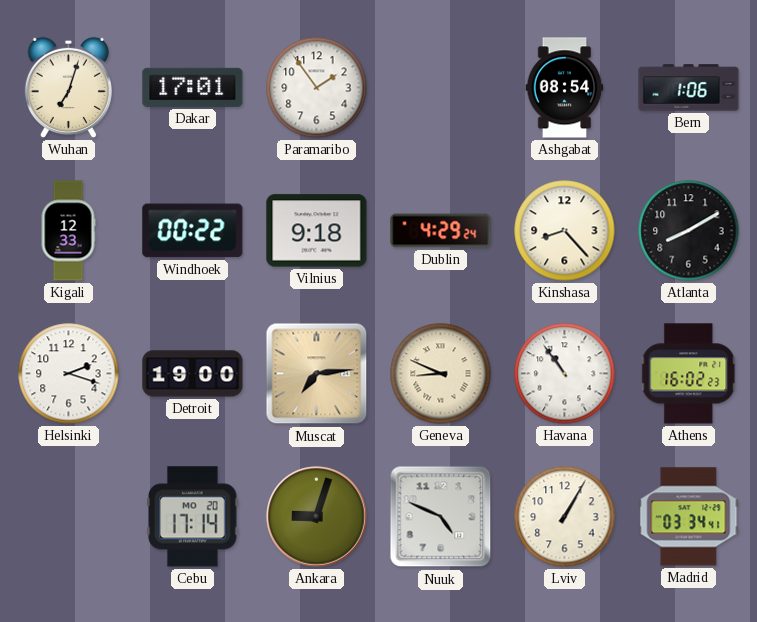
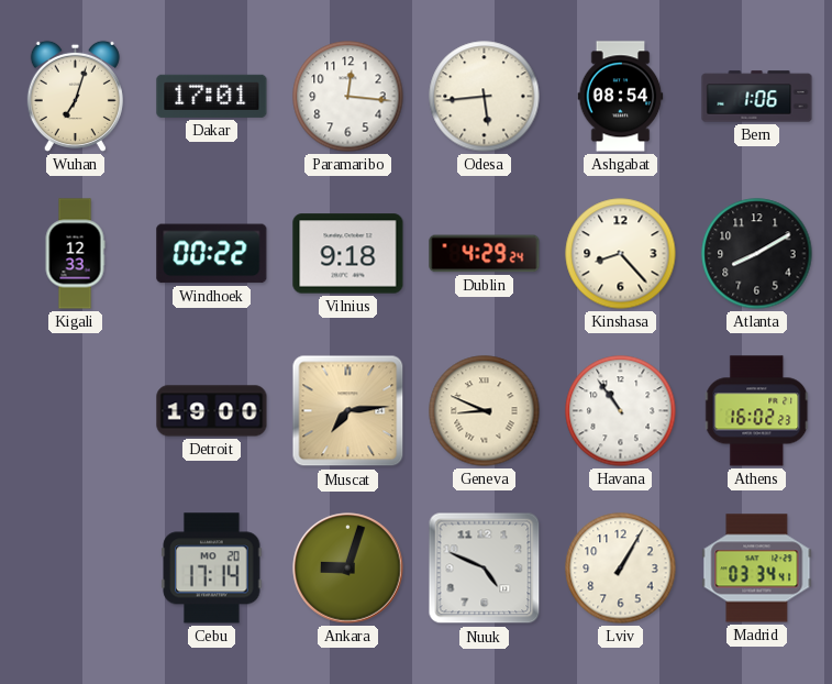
Paramaribo: 1:54 -> 12:16
Odesa: none -> 5:44
Helsinki: 2:18 -> none
